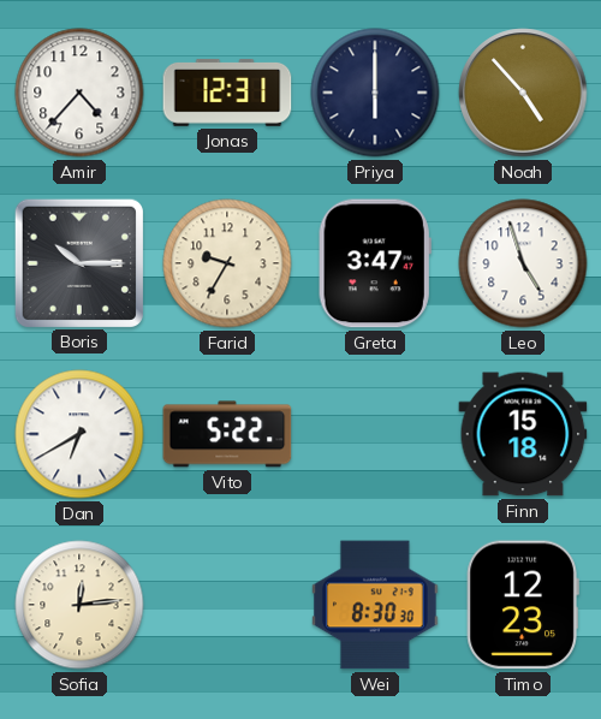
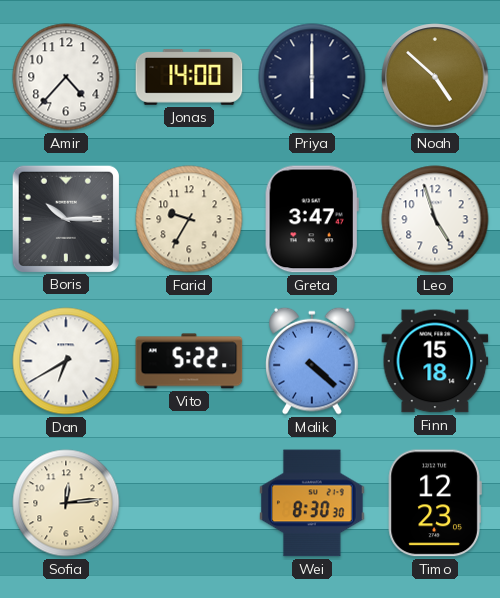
Jonas: 12:31 -> 14:00
Noah: 4:53 -> 4:52
Malik: none -> 4:22
